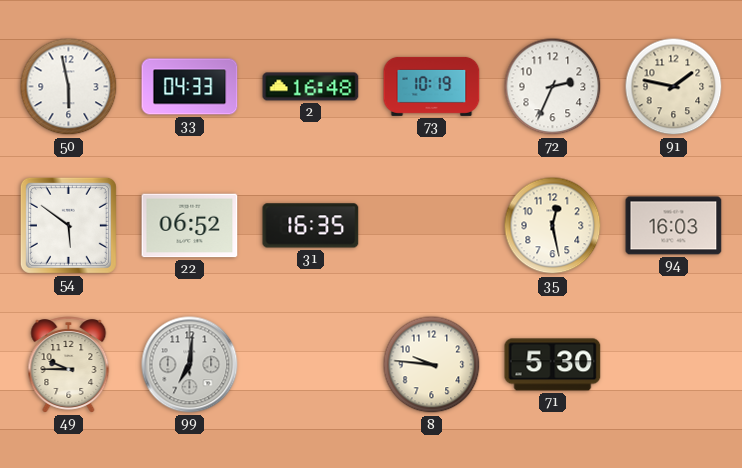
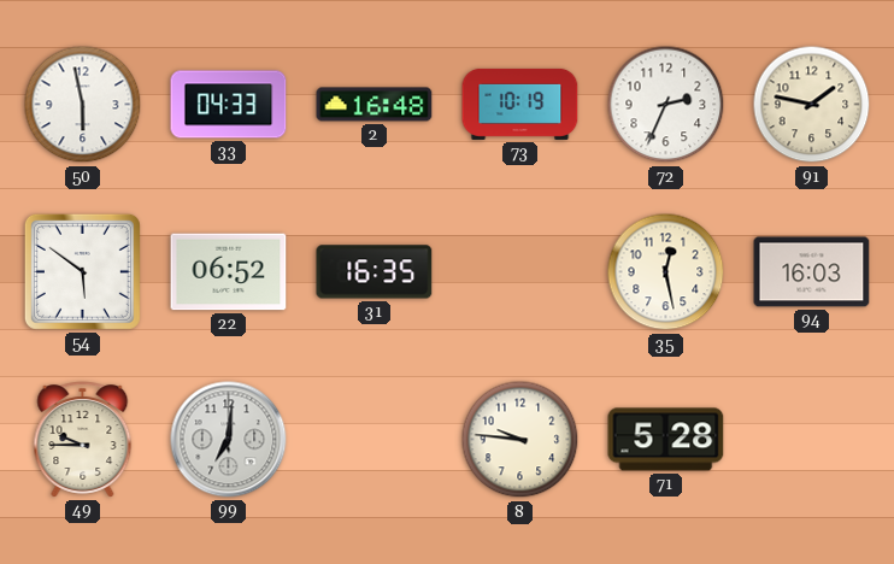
71: 5:30 -> 5:28
